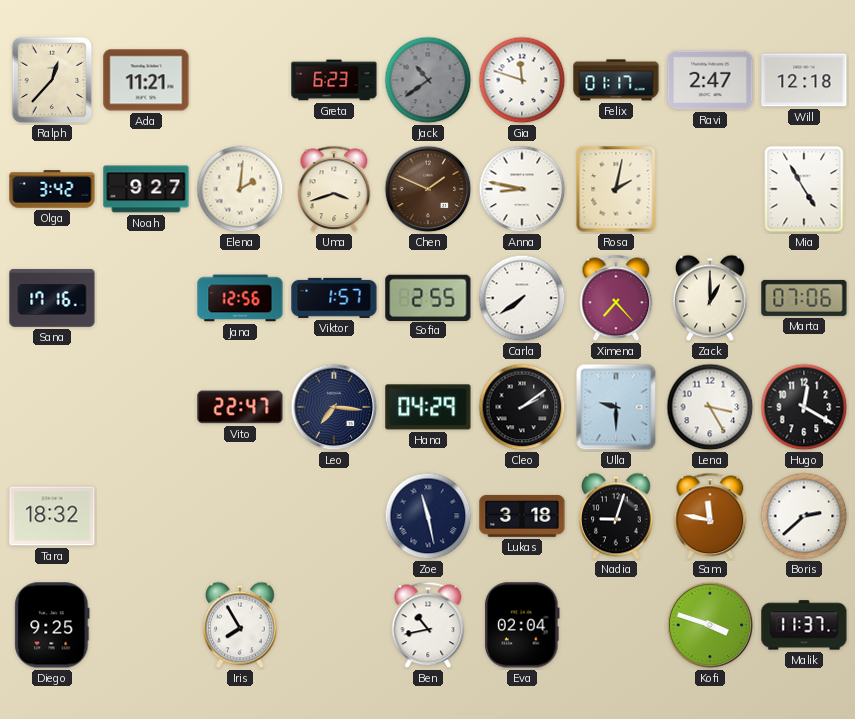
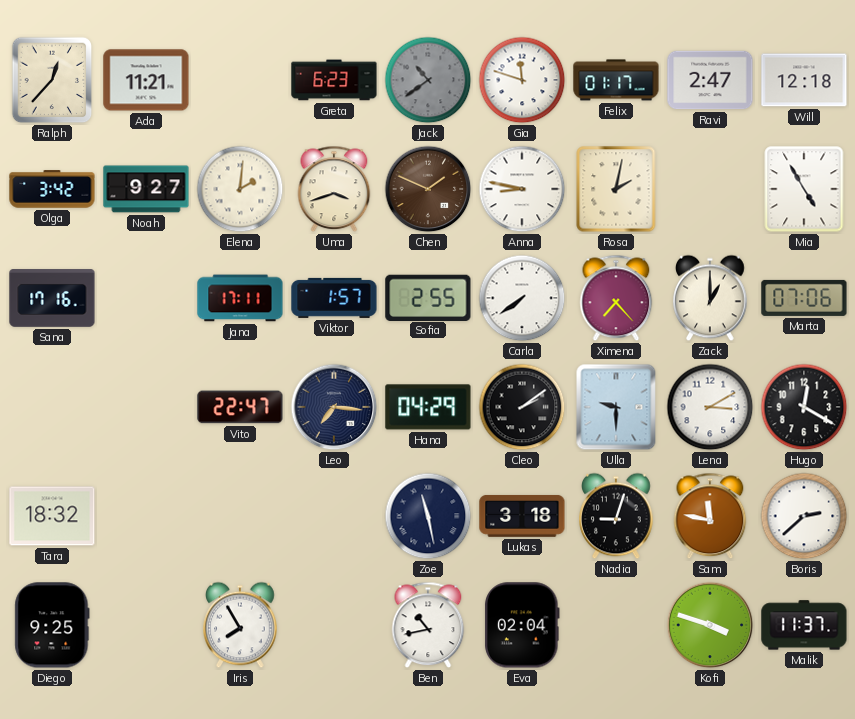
Jana: 12:56 -> 17:11
Lena: 3:25 -> 3:10
